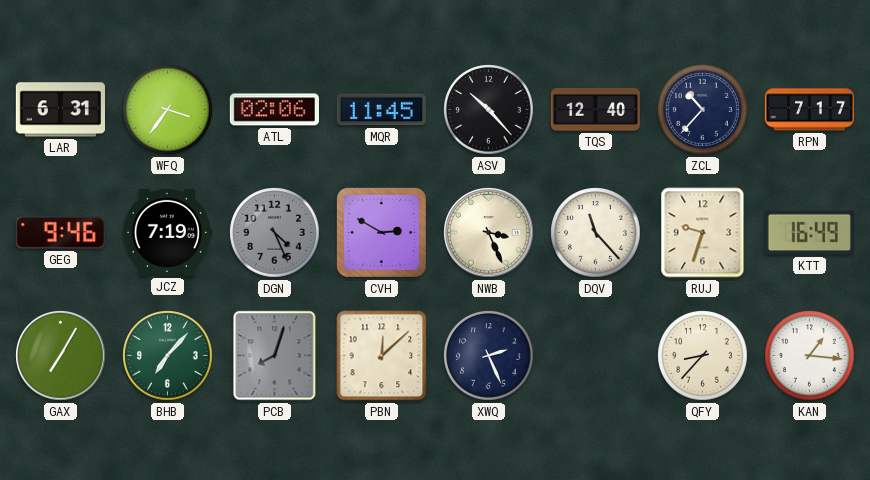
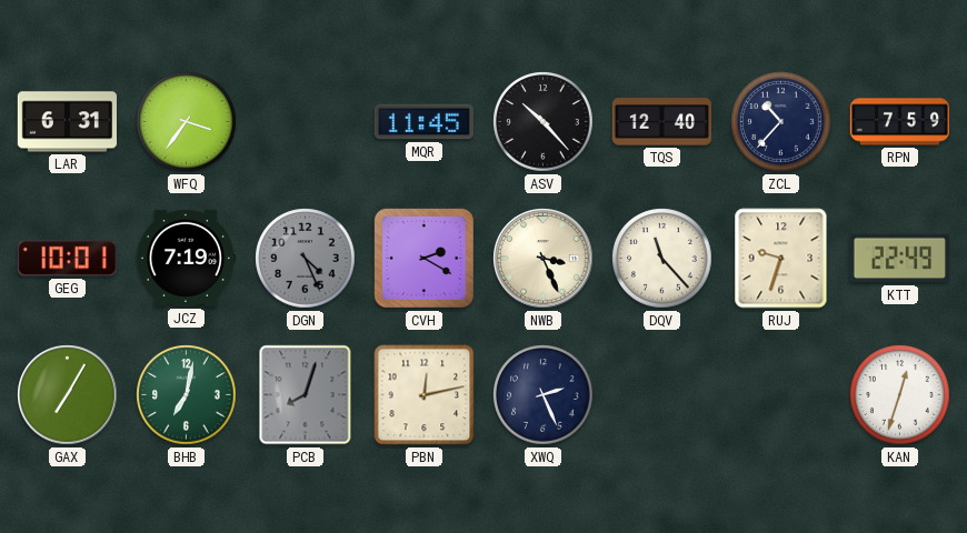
ATL: 02:06 -> none
RPN: 7:17 -> 7:59
GEG: 9:46 -> 10:01
CVH: 2:50 -> 2:20
KTT: 16:49 -> 22:49
BHB: 7:07 -> 7:02
PBN: 12:08 -> 12:13
QFY: 8:37 -> none
KAN: 1:16 -> 12:33
